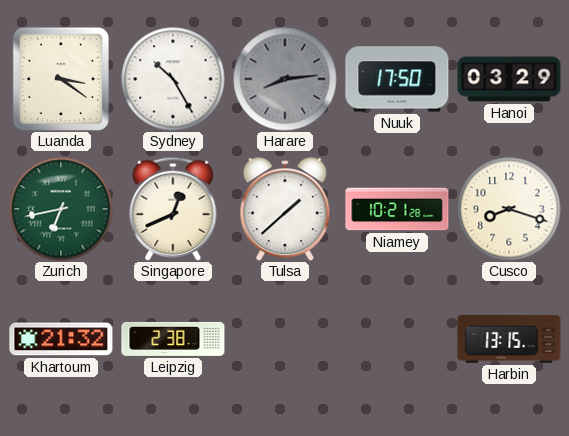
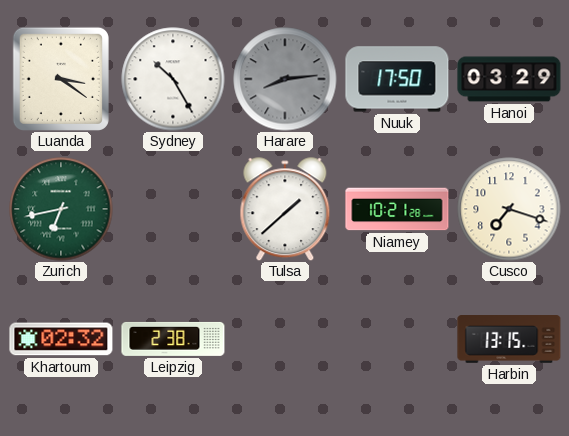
Singapore: 12:41 -> none
Cusco: 8:18 -> 7:18
Khartoum: 21:32 -> 02:32
